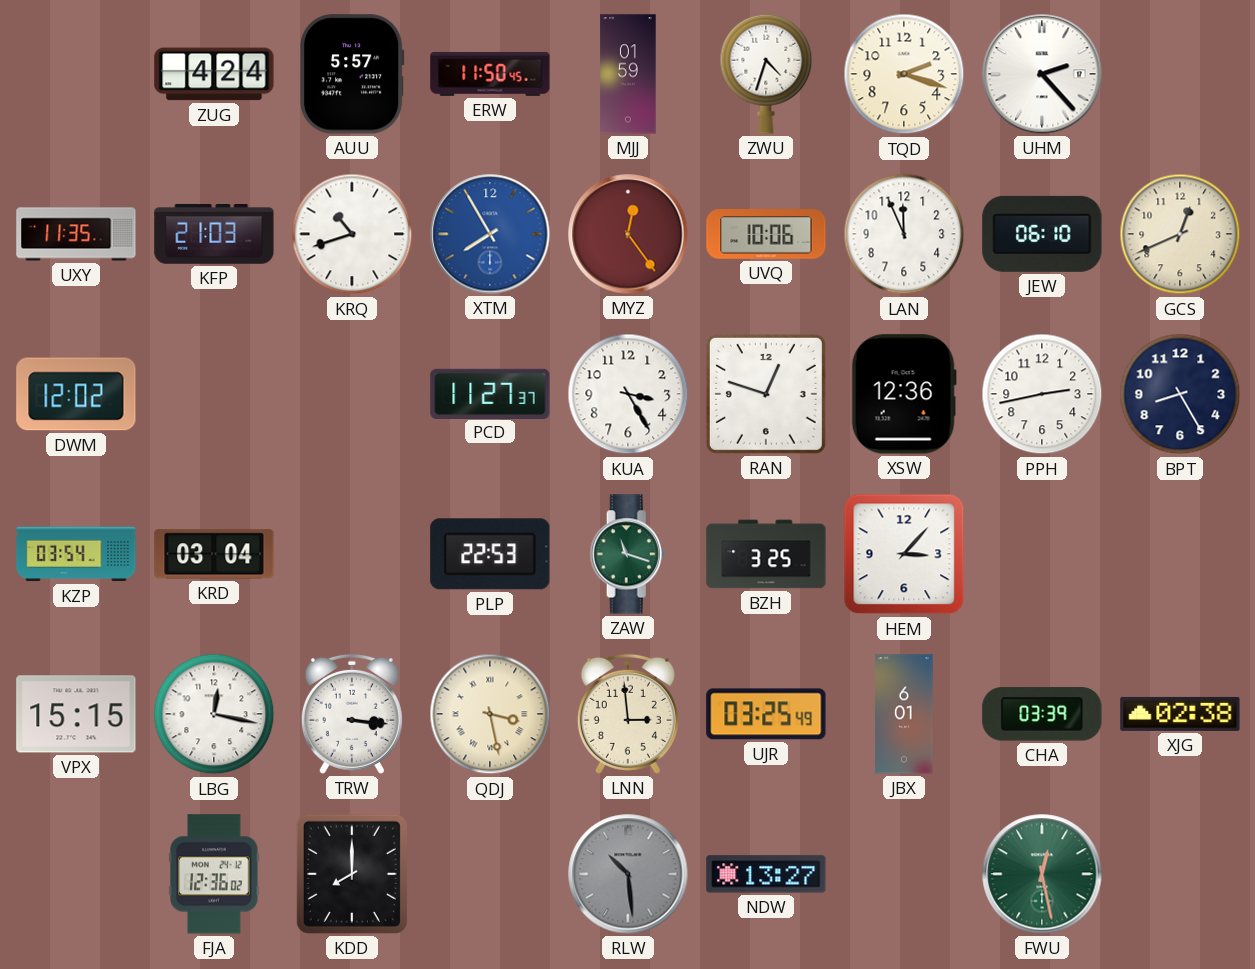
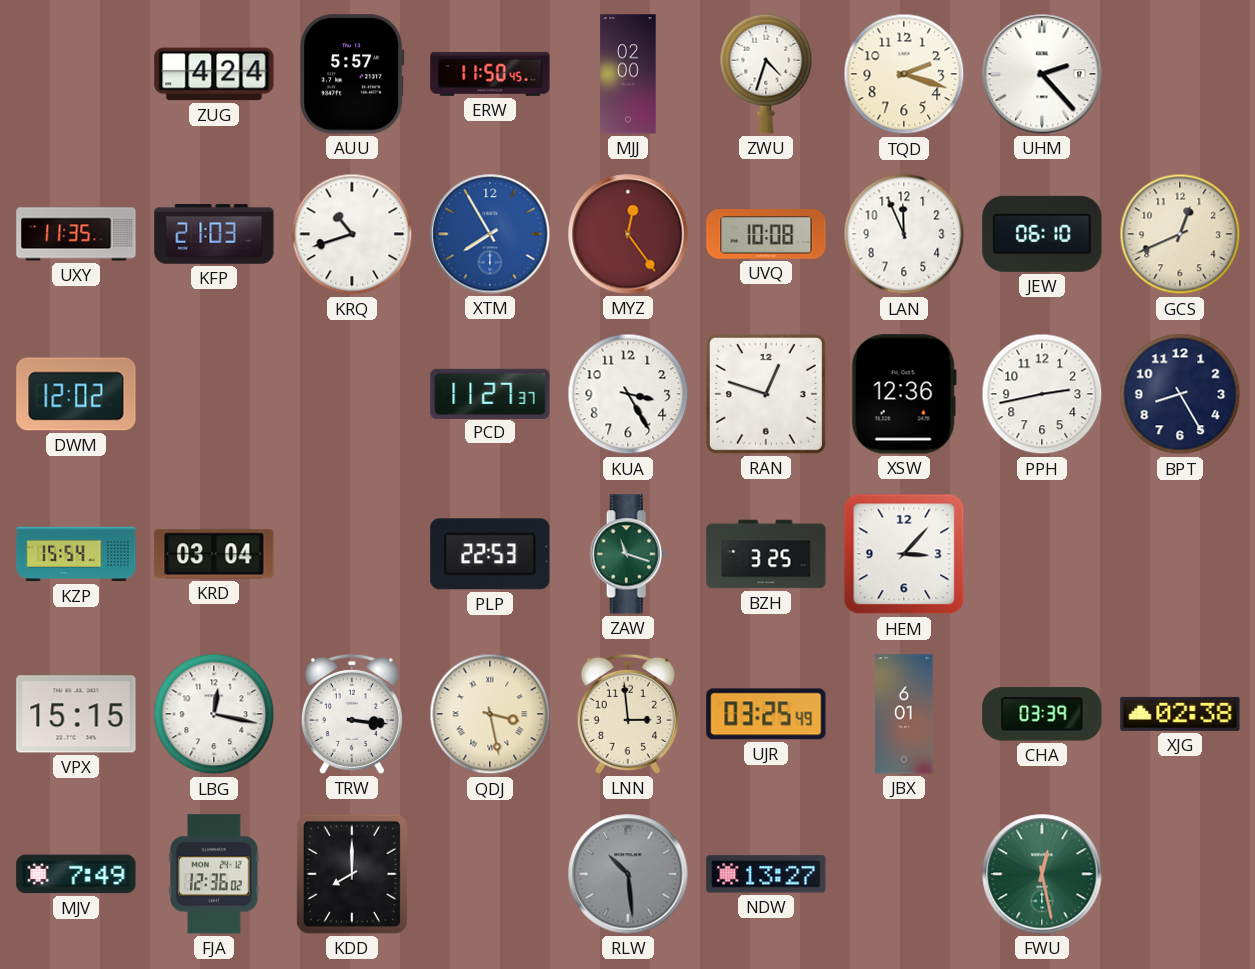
MJJ: 01:59 -> 02:00
UVQ: 10:06 -> 10:08
KZP: 03:54 -> 15:54
MJV: none -> 7:49
